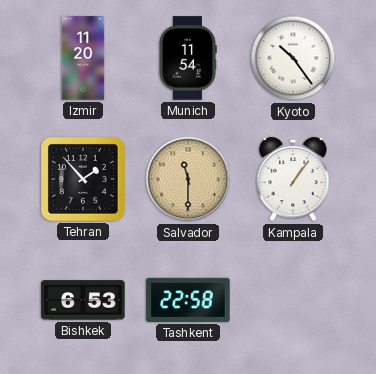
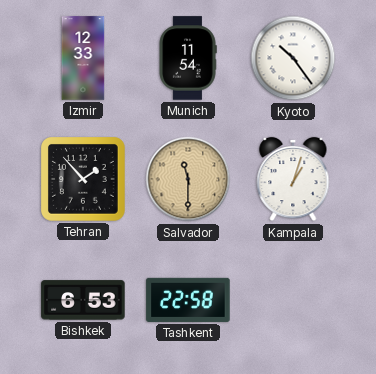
Izmir: 11:20 -> 12:33
Kampala: 1:06 -> 1:03
